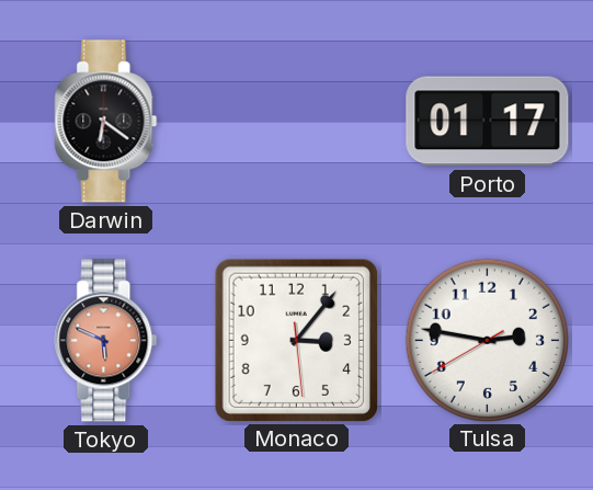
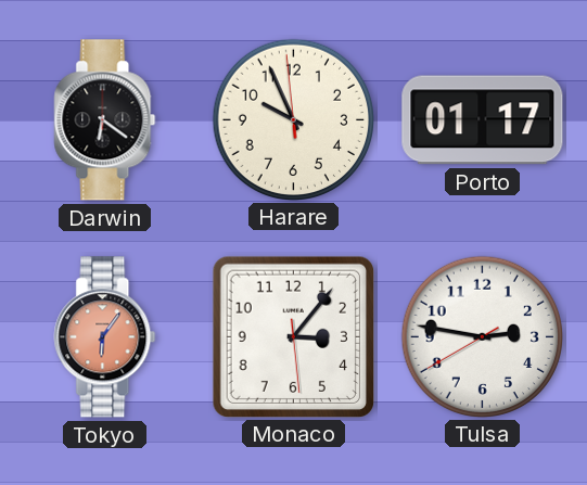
Harare: none -> 9:55
Tokyo: 5:49 -> 6:06
